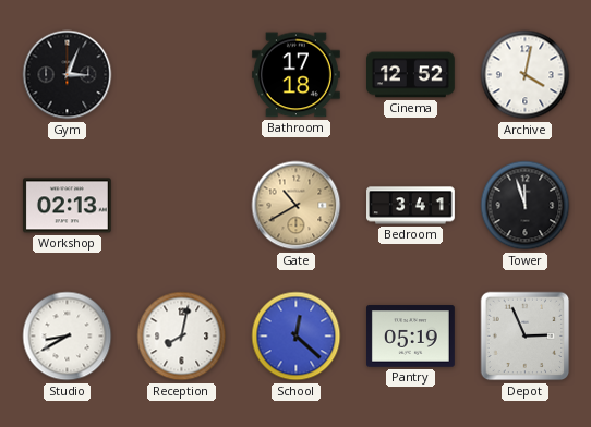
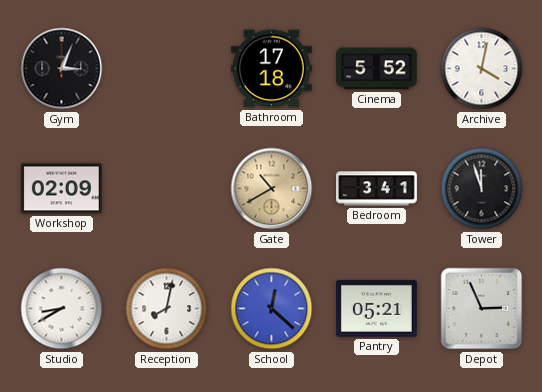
Cinema: 12:52 -> 5:52
Workshop: 02:13 -> 02:09
Pantry: 05:19 -> 05:21
